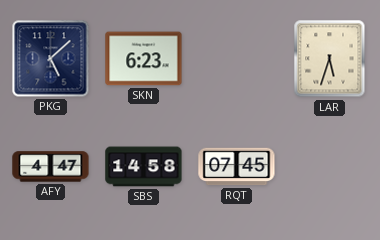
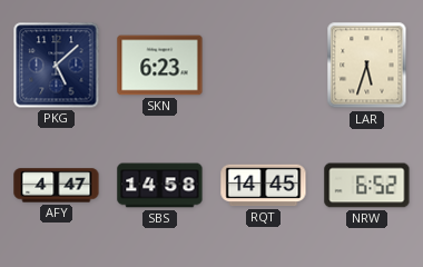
RQT: 07:45 -> 14:45
NRW: none -> 6:52
